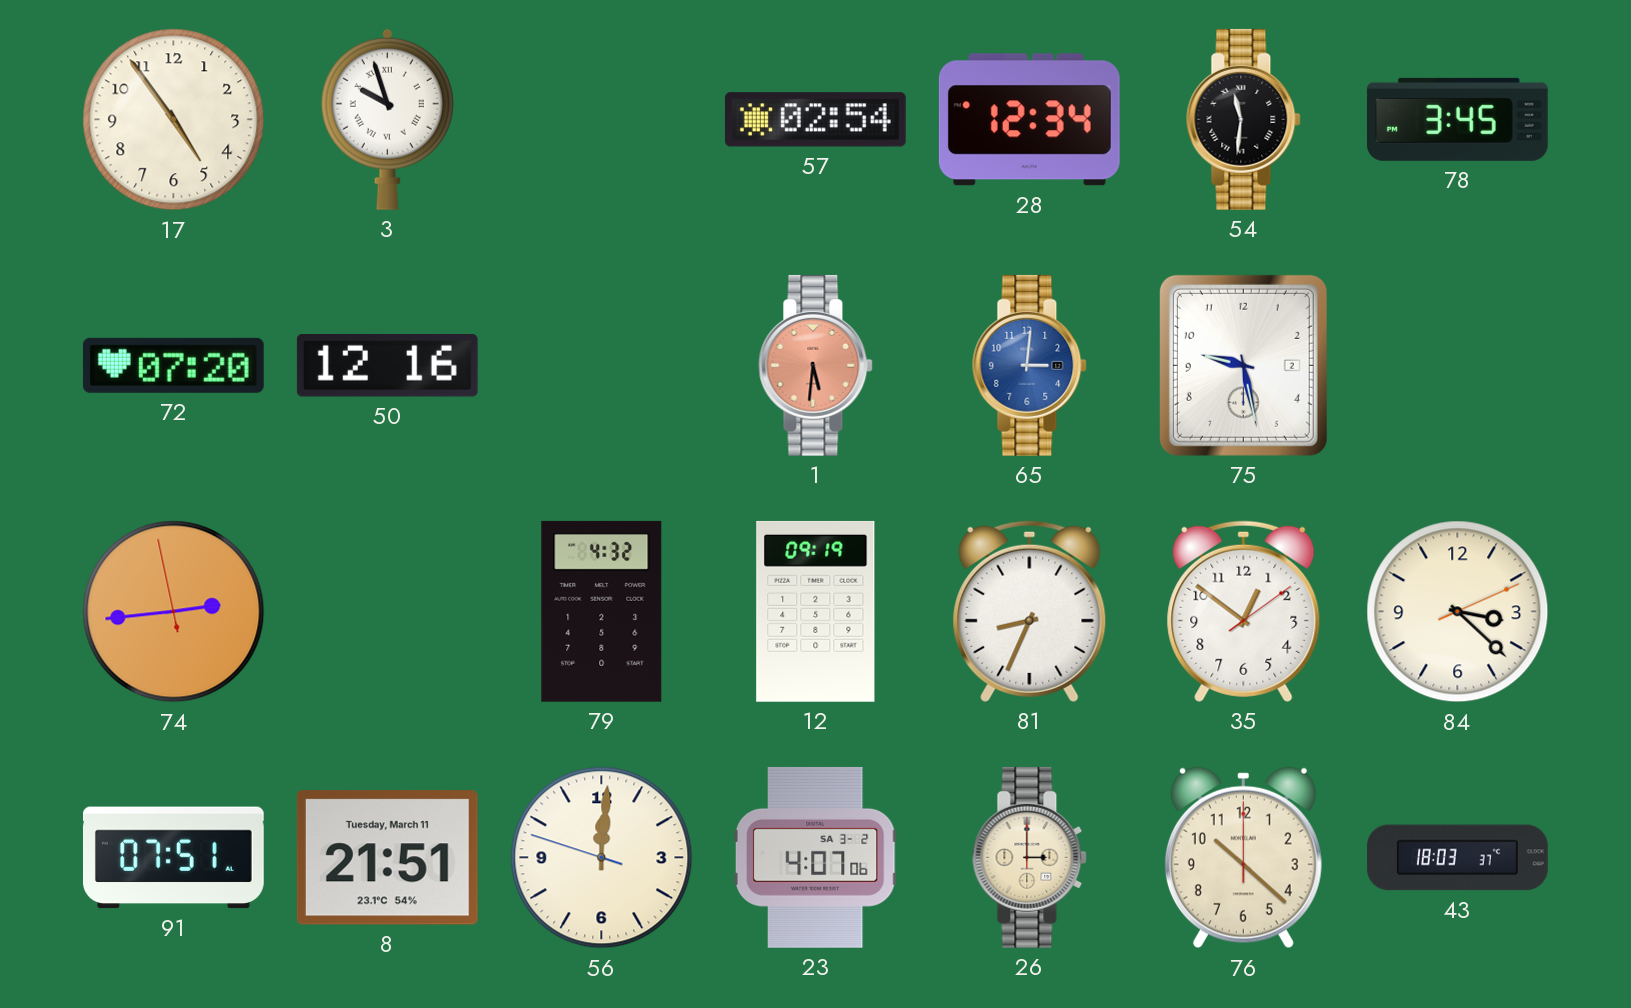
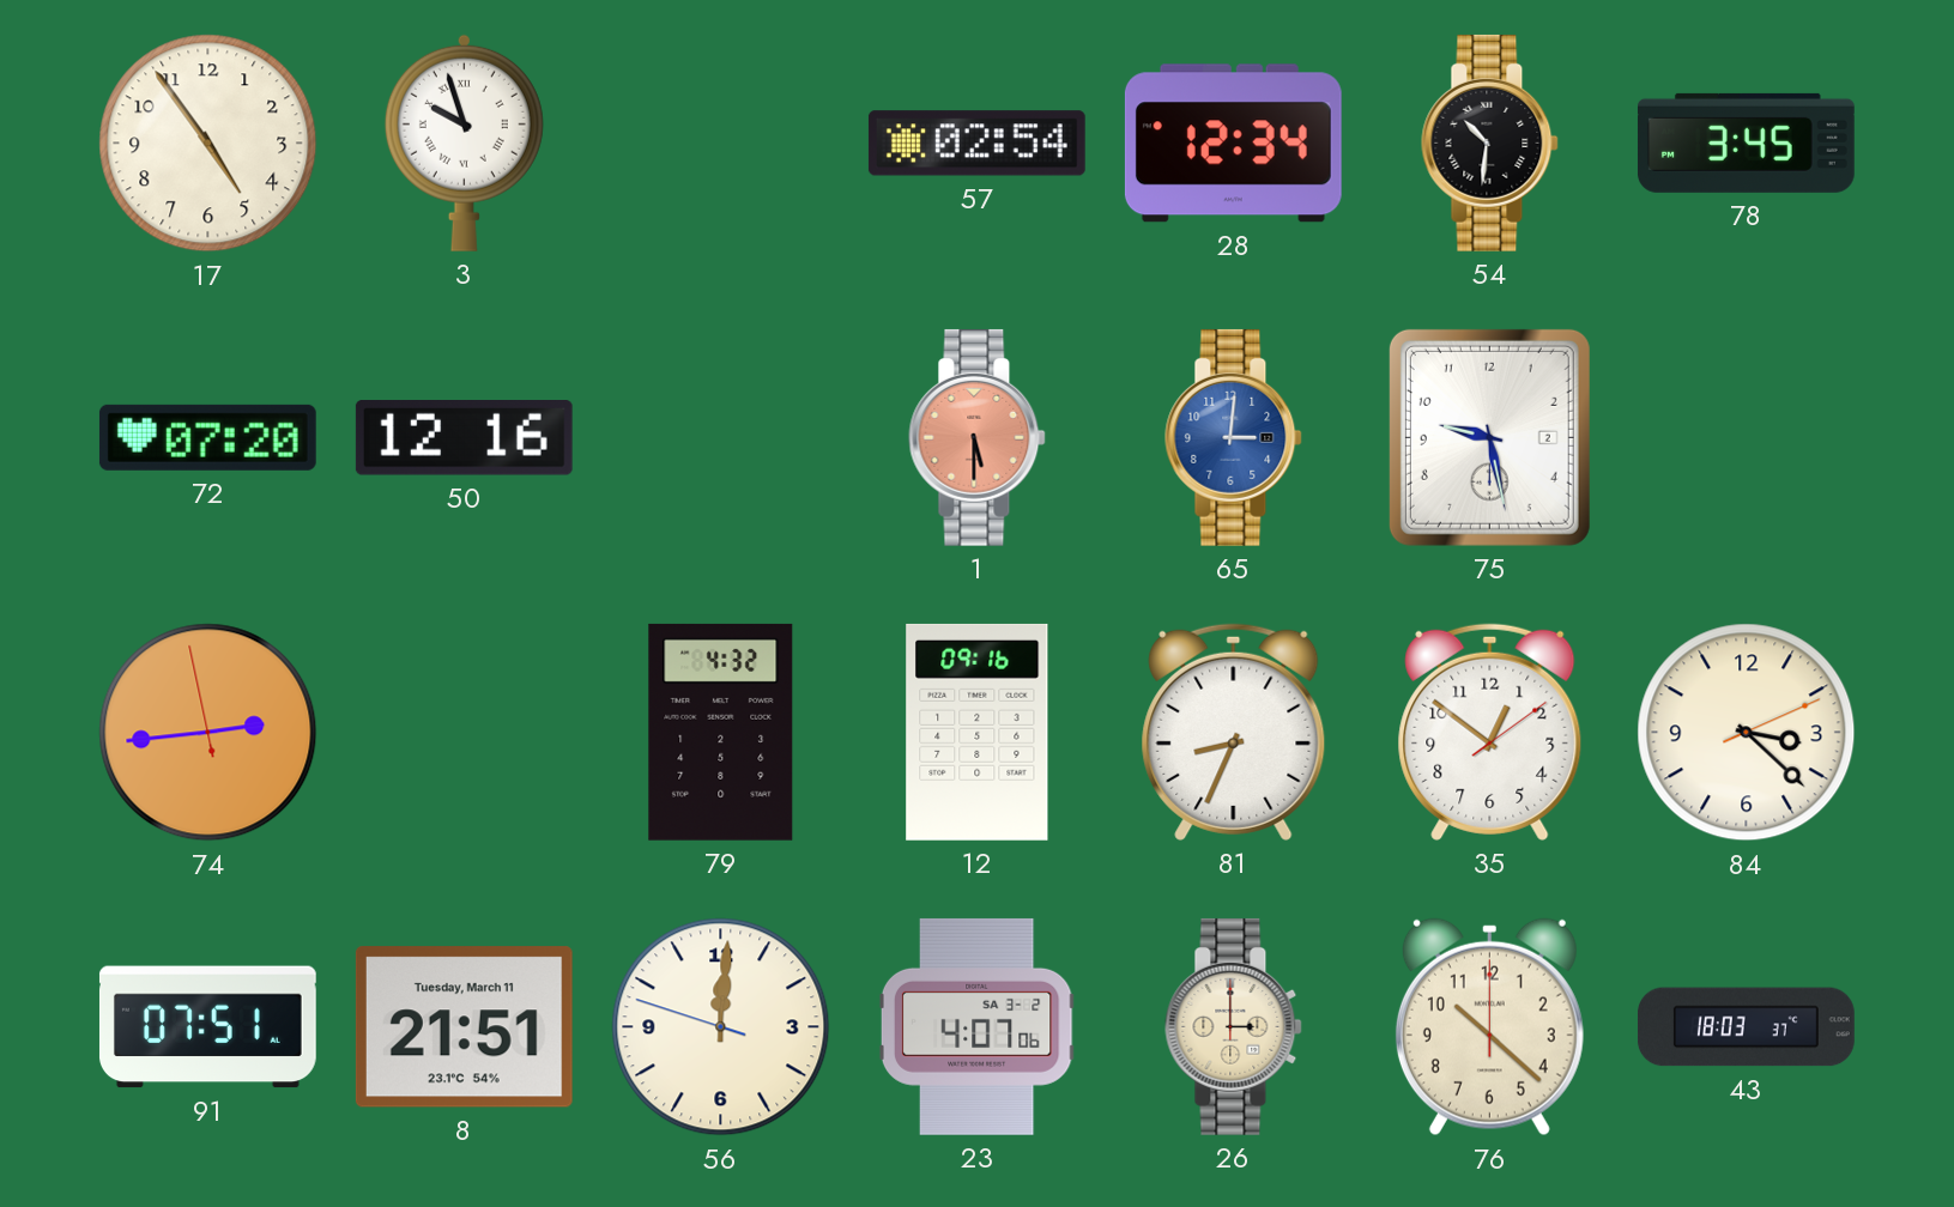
54: 11:31 -> 10:31
1: 5:31 -> 5:30
12: 09:19 -> 09:16
